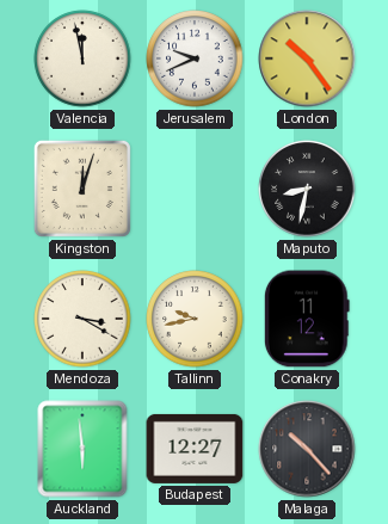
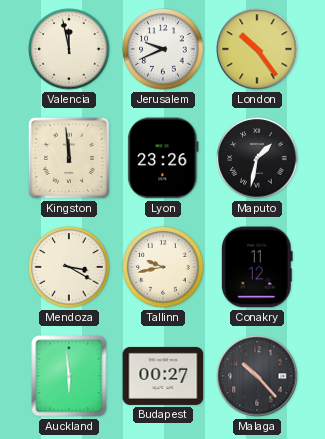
Kingston: 12:03 -> 11:59
Lyon: none -> 23:26
Maputo: 8:32 -> 1:32
Budapest: 12:27 -> 00:27
